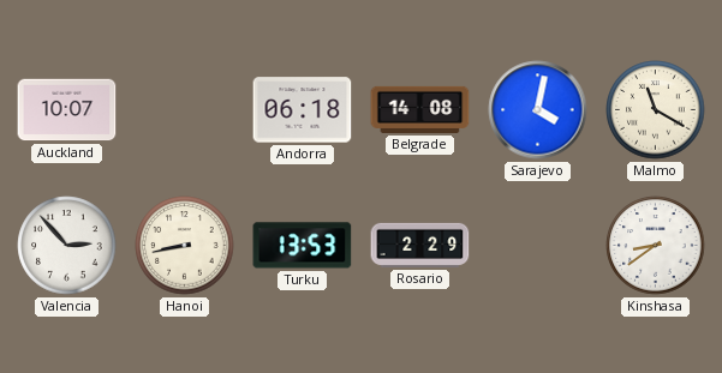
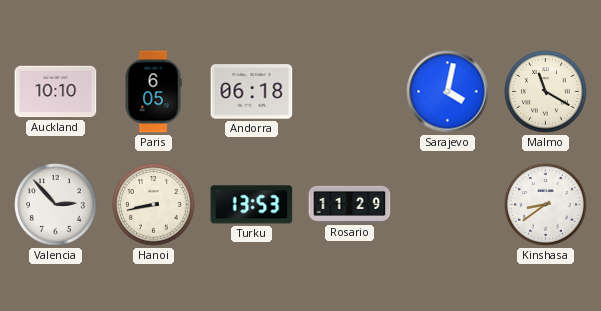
Auckland: 10:07 -> 10:10
Paris: none -> 6:05
Belgrade: 14:08 -> none
Rosario: 2:29 -> 11:29
